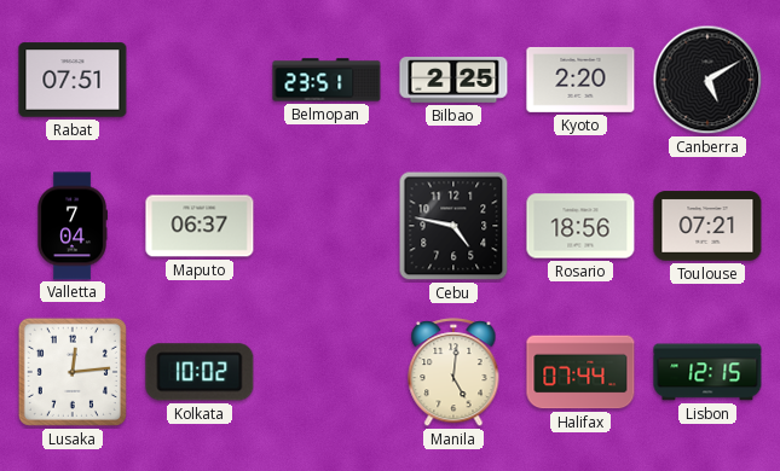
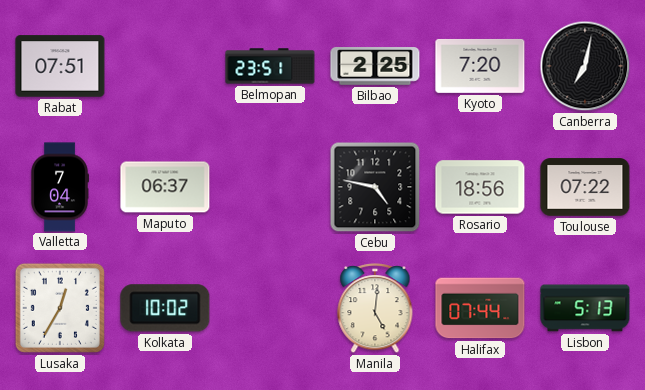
Kyoto: 2:20 -> 7:20
Canberra: 5:10 -> 7:02
Toulouse: 07:21 -> 07:22
Lusaka: 12:14 -> 12:35
Lisbon: 12:15 -> 5:13
